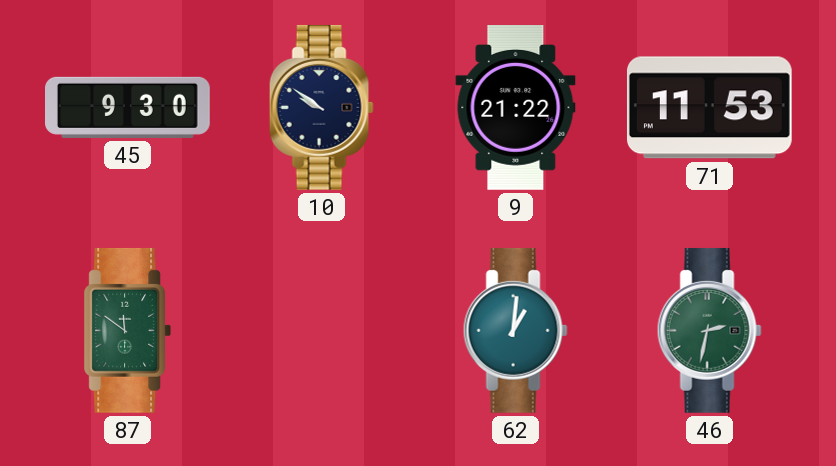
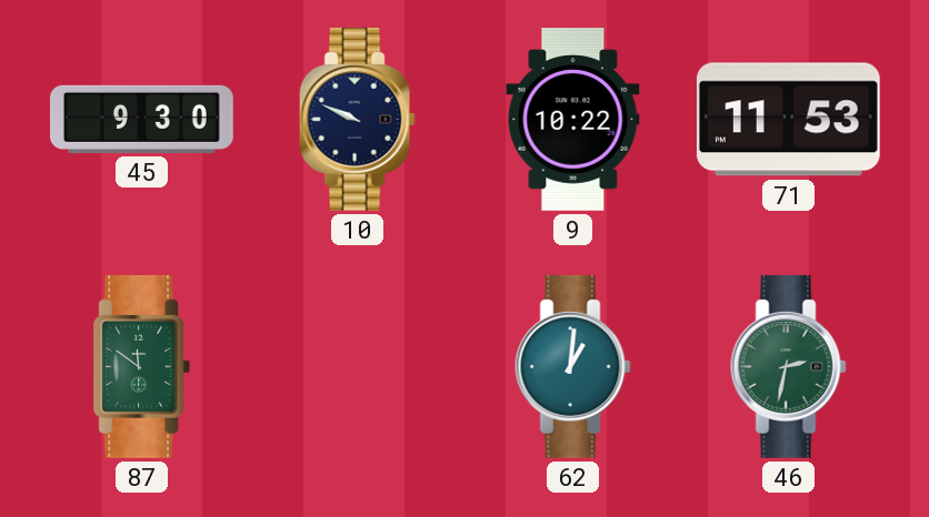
10: 9:51 -> 9:49
9: 21:22 -> 10:22
